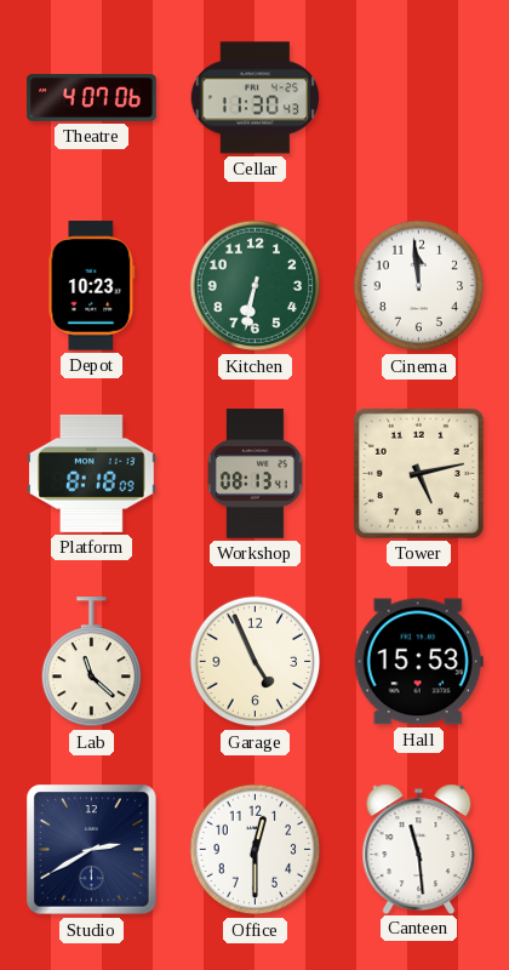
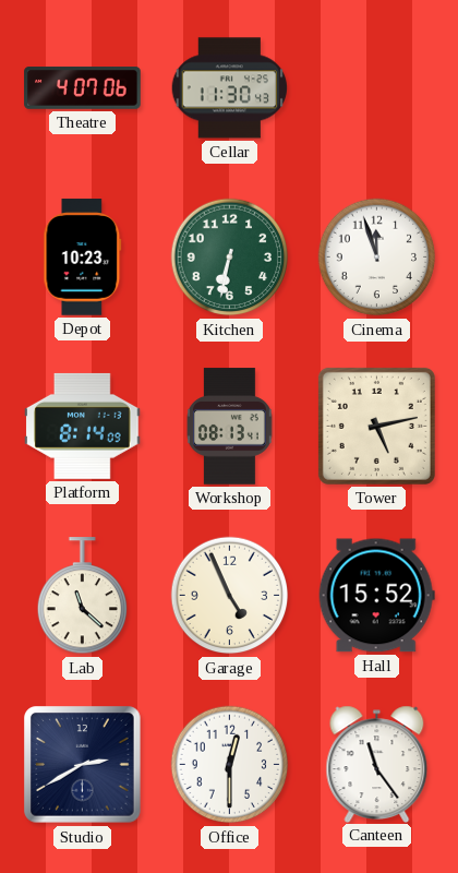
Cinema: 11:59 -> 11:57
Platform: 8:18 -> 8:14
Hall: 15:53 -> 15:52
Canteen: 11:29 -> 11:24
